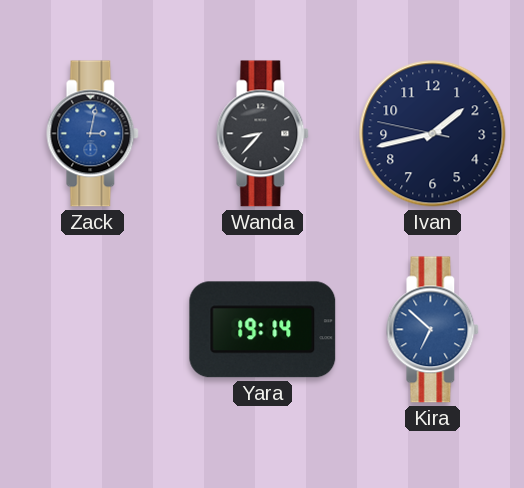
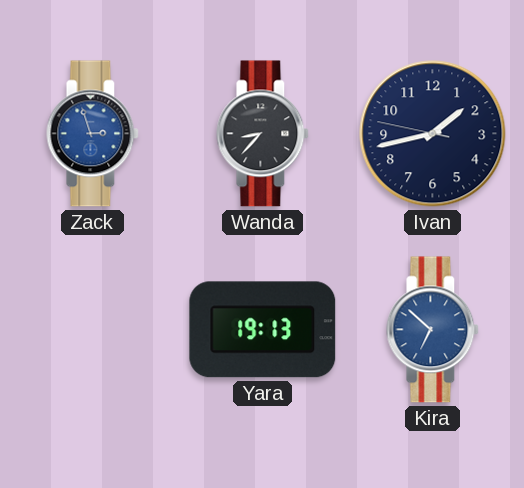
Zack: 3:02 -> 2:57
Yara: 19:14 -> 19:13
